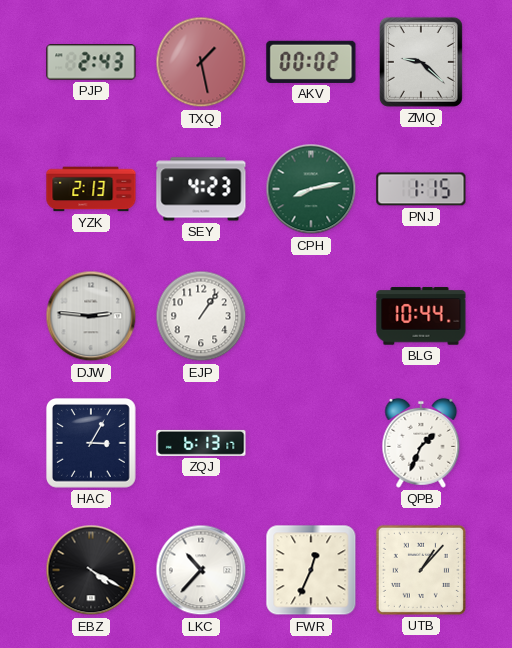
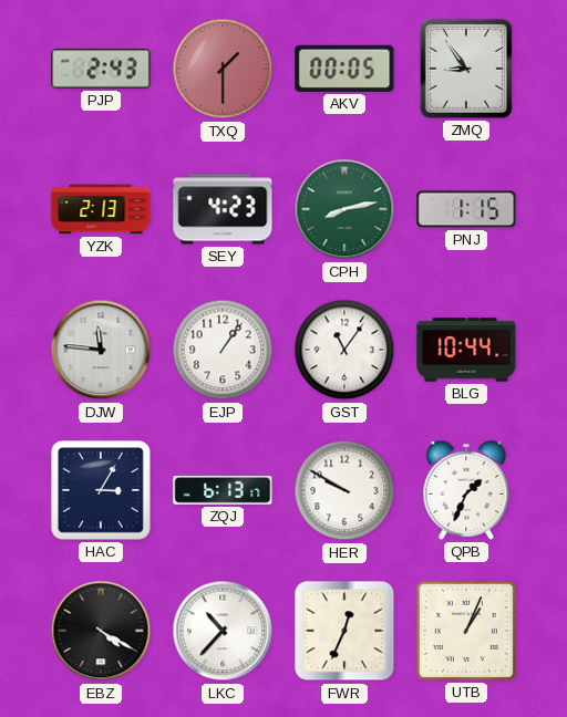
TXQ: 1:28 -> 1:30
AKV: 00:02 -> 00:05
ZMQ: 9:22 -> 8:54
DJW: 2:46 -> 11:46
GST: none -> 11:06
HER: none -> 9:50
UTB: 1:07 -> 1:04
